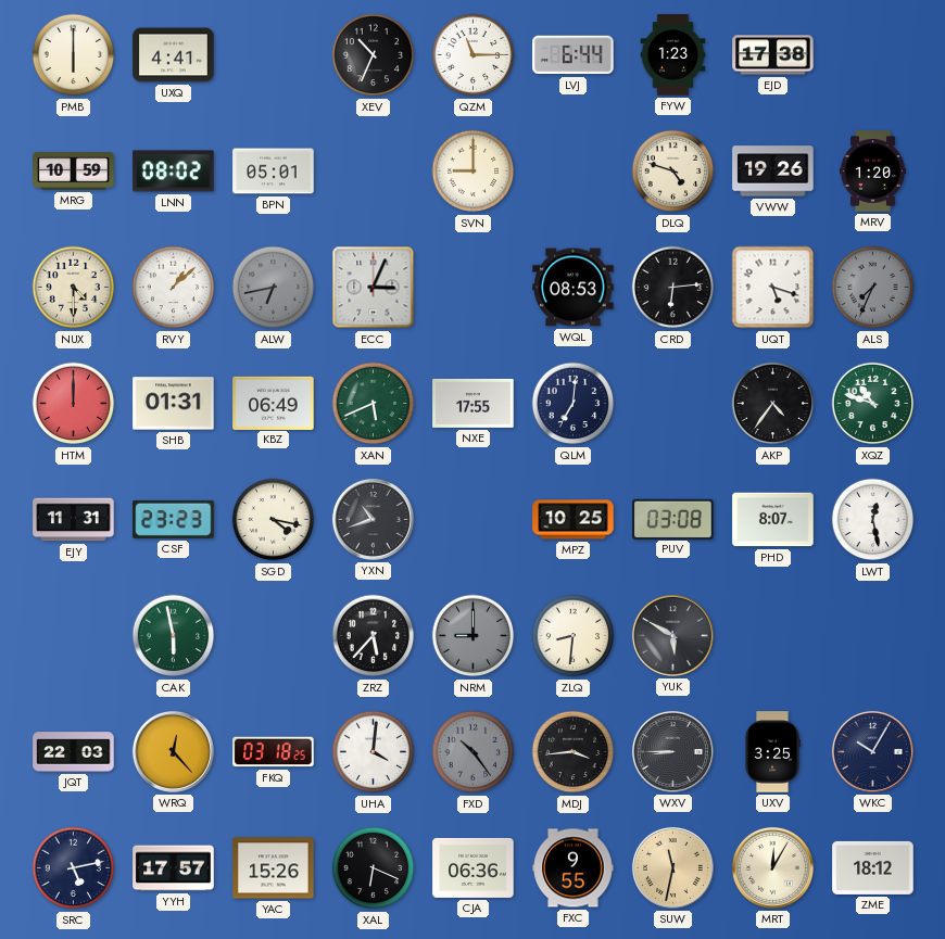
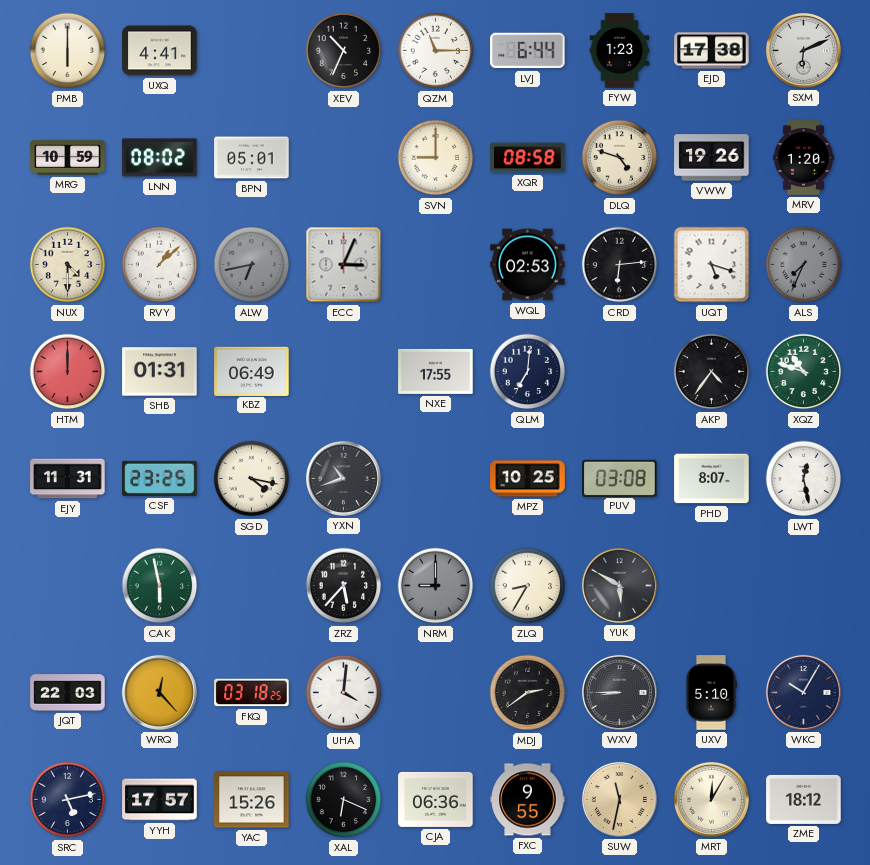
SXM: none -> 6:11
XQR: none -> 08:58
WQL: 08:53 -> 02:53
XAN: 5:41 -> none
CSF: 23:23 -> 23:25
ZLQ: 8:31 -> 8:35
FXD: 10:24 -> none
MDJ: 3:44 -> 2:39
UXV: 3:25 -> 5:10
